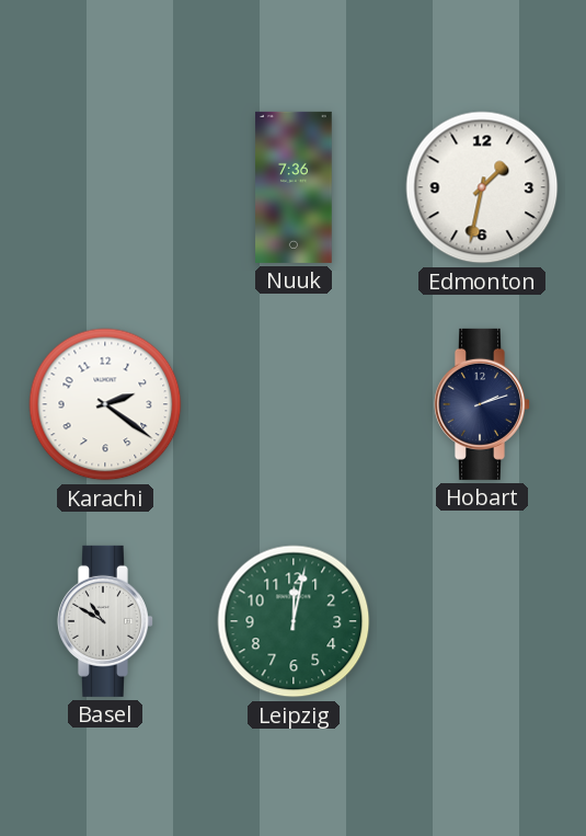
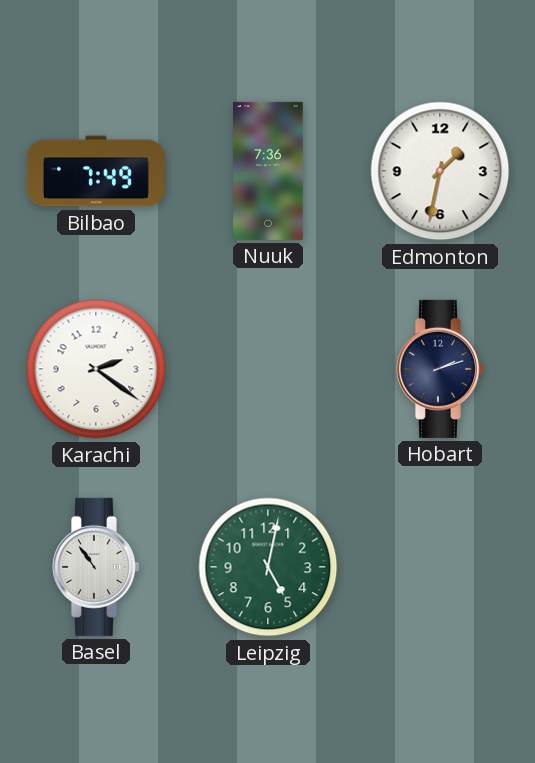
Bilbao: none -> 7:49
Basel: 10:50 -> 10:54
Leipzig: 12:02 -> 5:02
